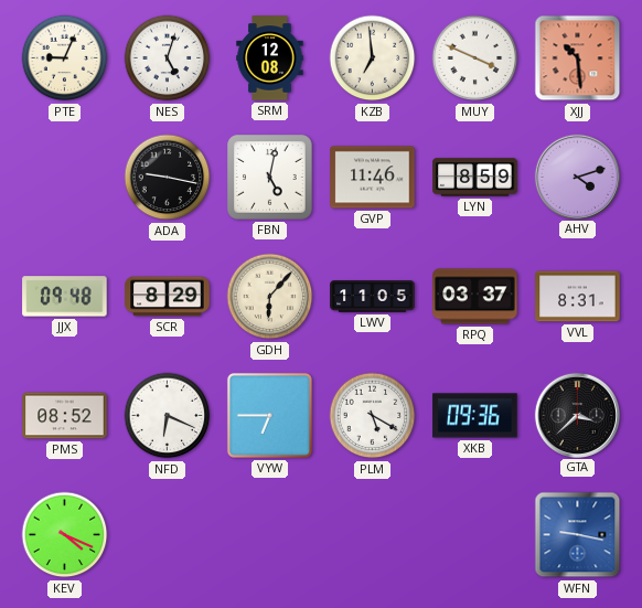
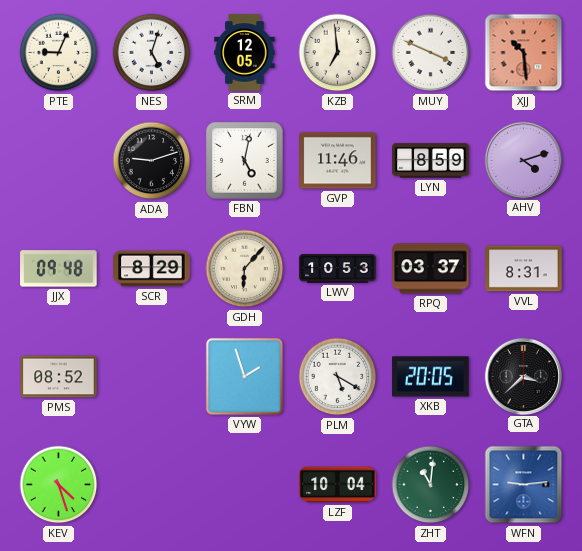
SRM: 12:08 -> 12:05
ADA: 9:17 -> 9:12
LWV: 11:05 -> 10:53
NFD: 6:19 -> none
VYW: 6:45 -> 1:57
XKB: 09:36 -> 20:05
KEV: 4:19 -> 4:27
LZF: none -> 10:04
ZHT: none -> 11:01
WFN: 9:17 -> 9:14
